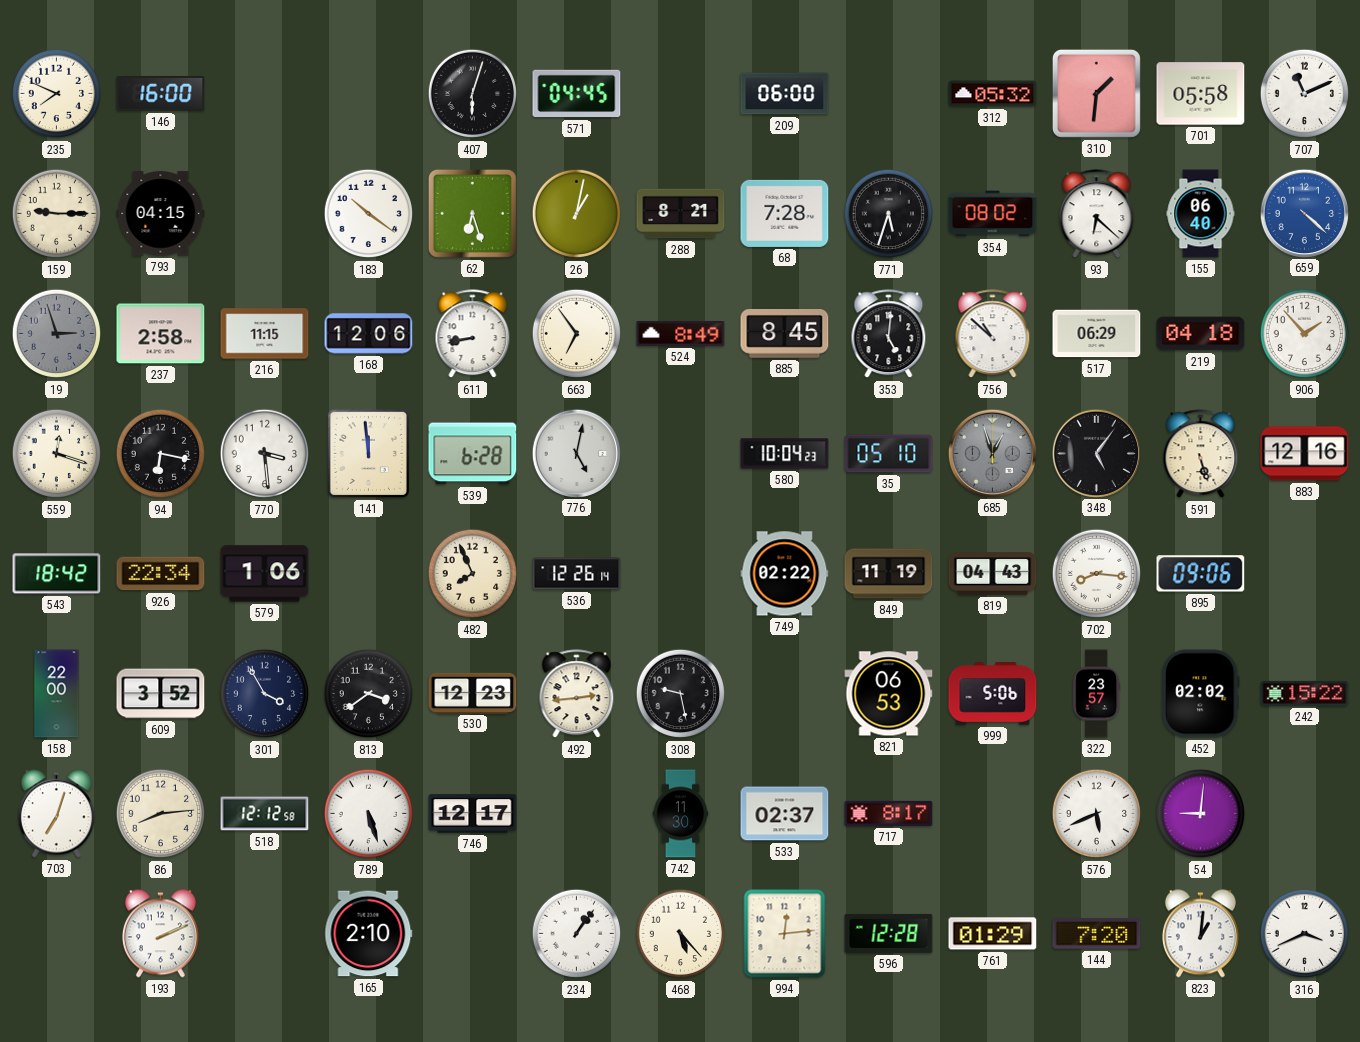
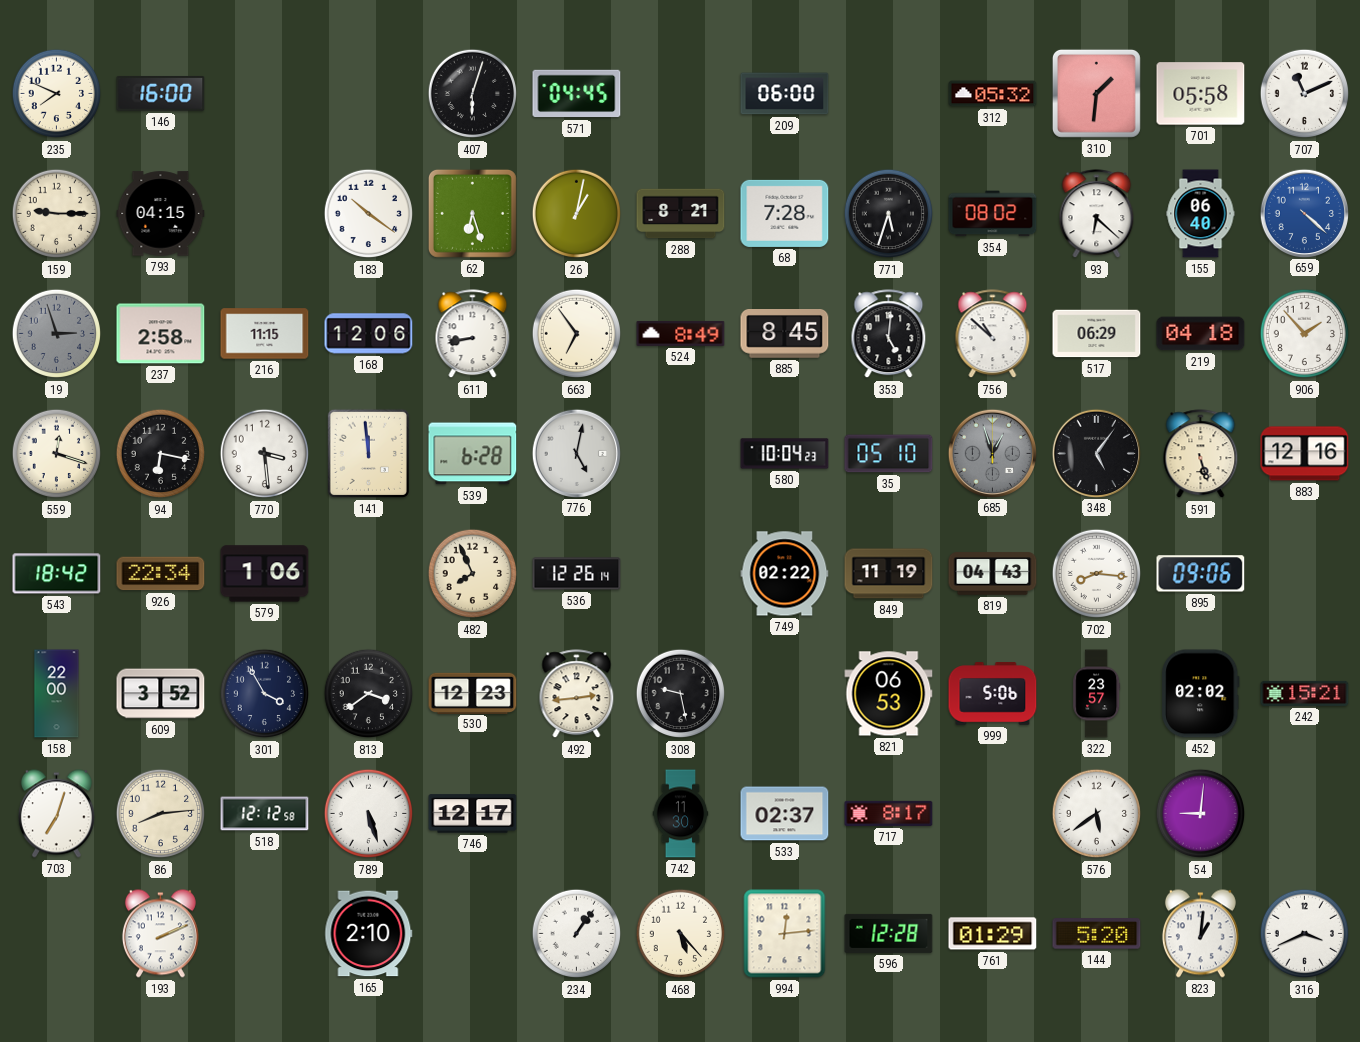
242: 15:22 -> 15:21
576: 5:41 -> 5:39
144: 7:20 -> 5:20
